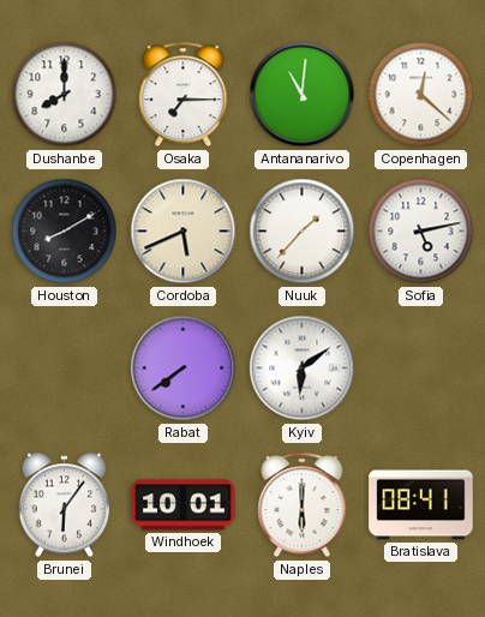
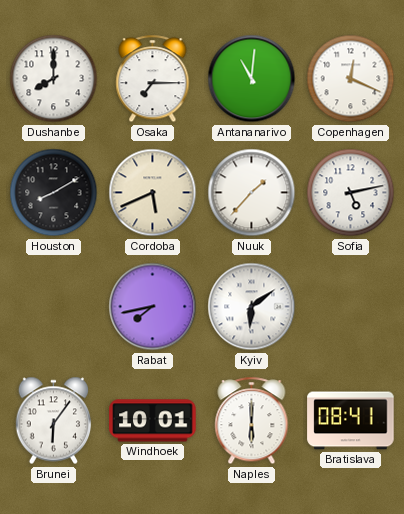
Copenhagen: 12:22 -> 12:19
Rabat: 7:39 -> 7:43
